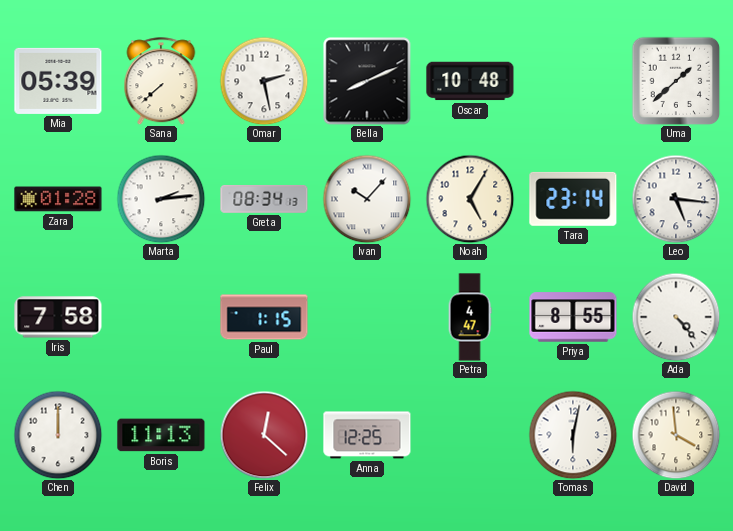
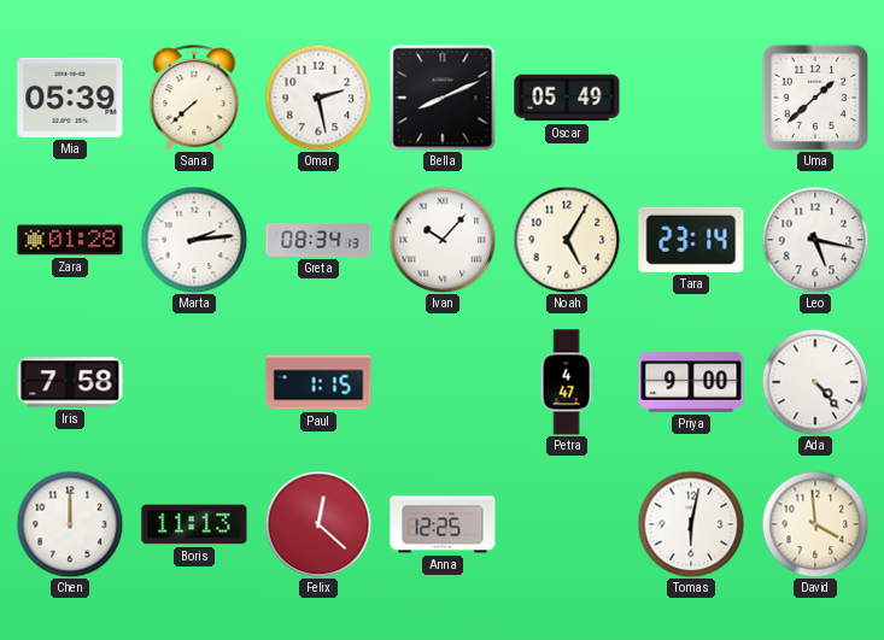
Oscar: 10:48 -> 05:49
Leo: 5:16 -> 5:17
Priya: 8:55 -> 9:00
